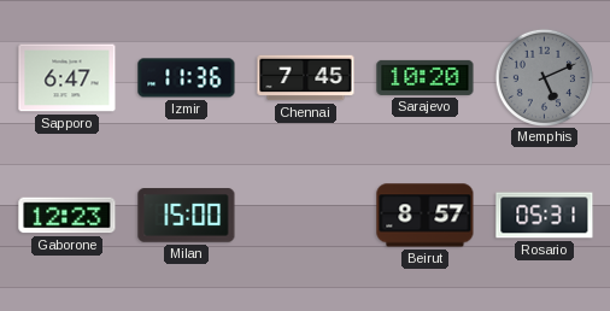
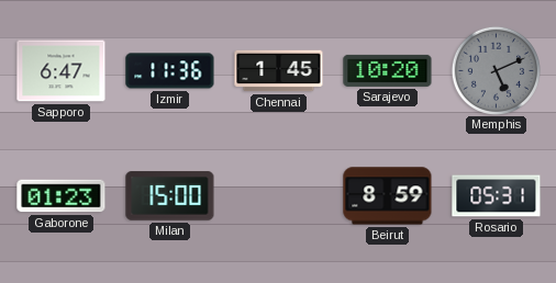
Chennai: 7:45 -> 1:45
Gaborone: 12:23 -> 01:23
Beirut: 8:57 -> 8:59
